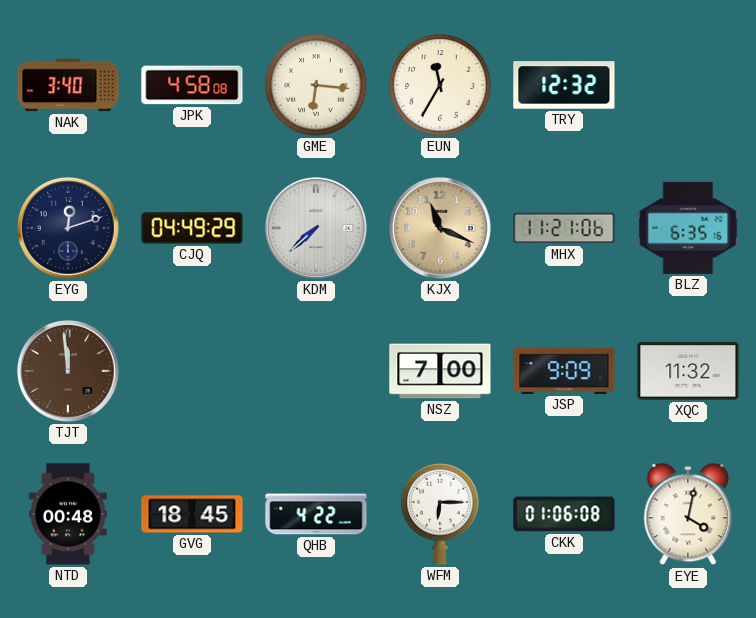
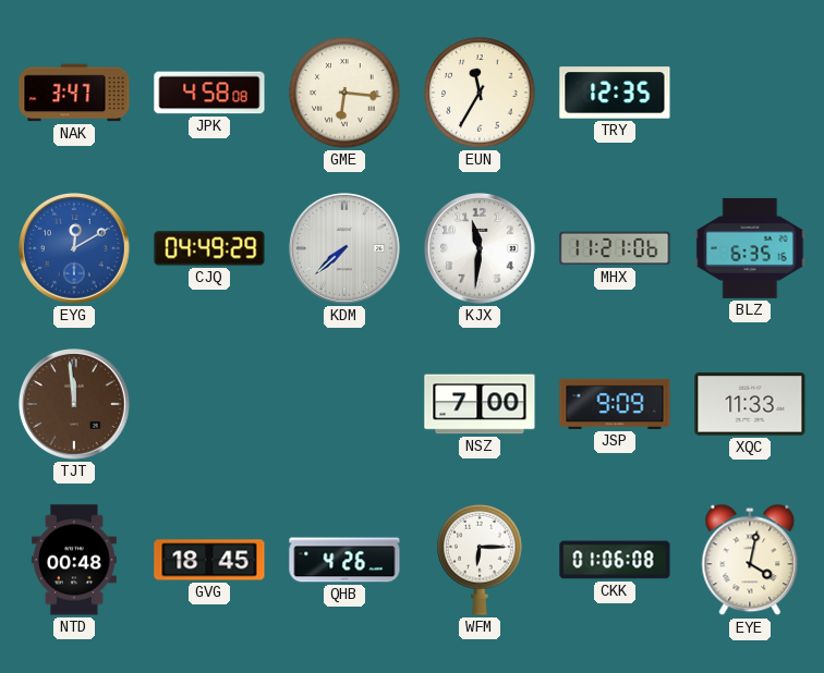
NAK: 3:40 -> 3:47
TRY: 12:32 -> 12:35
EYG: 12:12 -> 12:10
EYG dial: navy -> blue
KJX: 11:19 -> 11:31
KJX dial: champagne -> white
XQC: 11:32 -> 11:33
QHB: 4:22 -> 4:26
